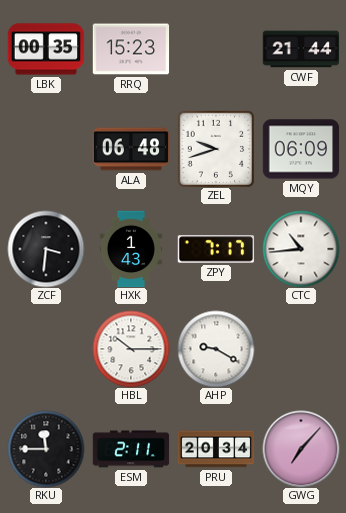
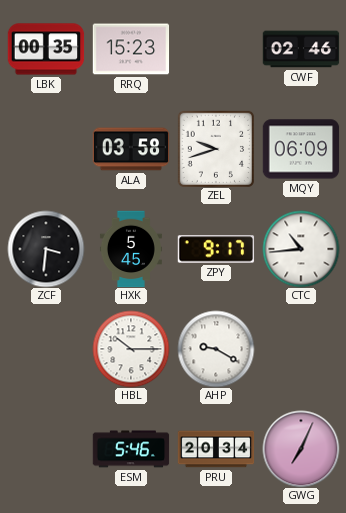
CWF: 21:44 -> 02:46
ALA: 06:48 -> 03:58
HXK: 1:43 -> 5:45
ZPY: 7:17 -> 9:17
RKU: 11:45 -> none
ESM: 2:11 -> 5:46
GWG: 7:07 -> 7:04
